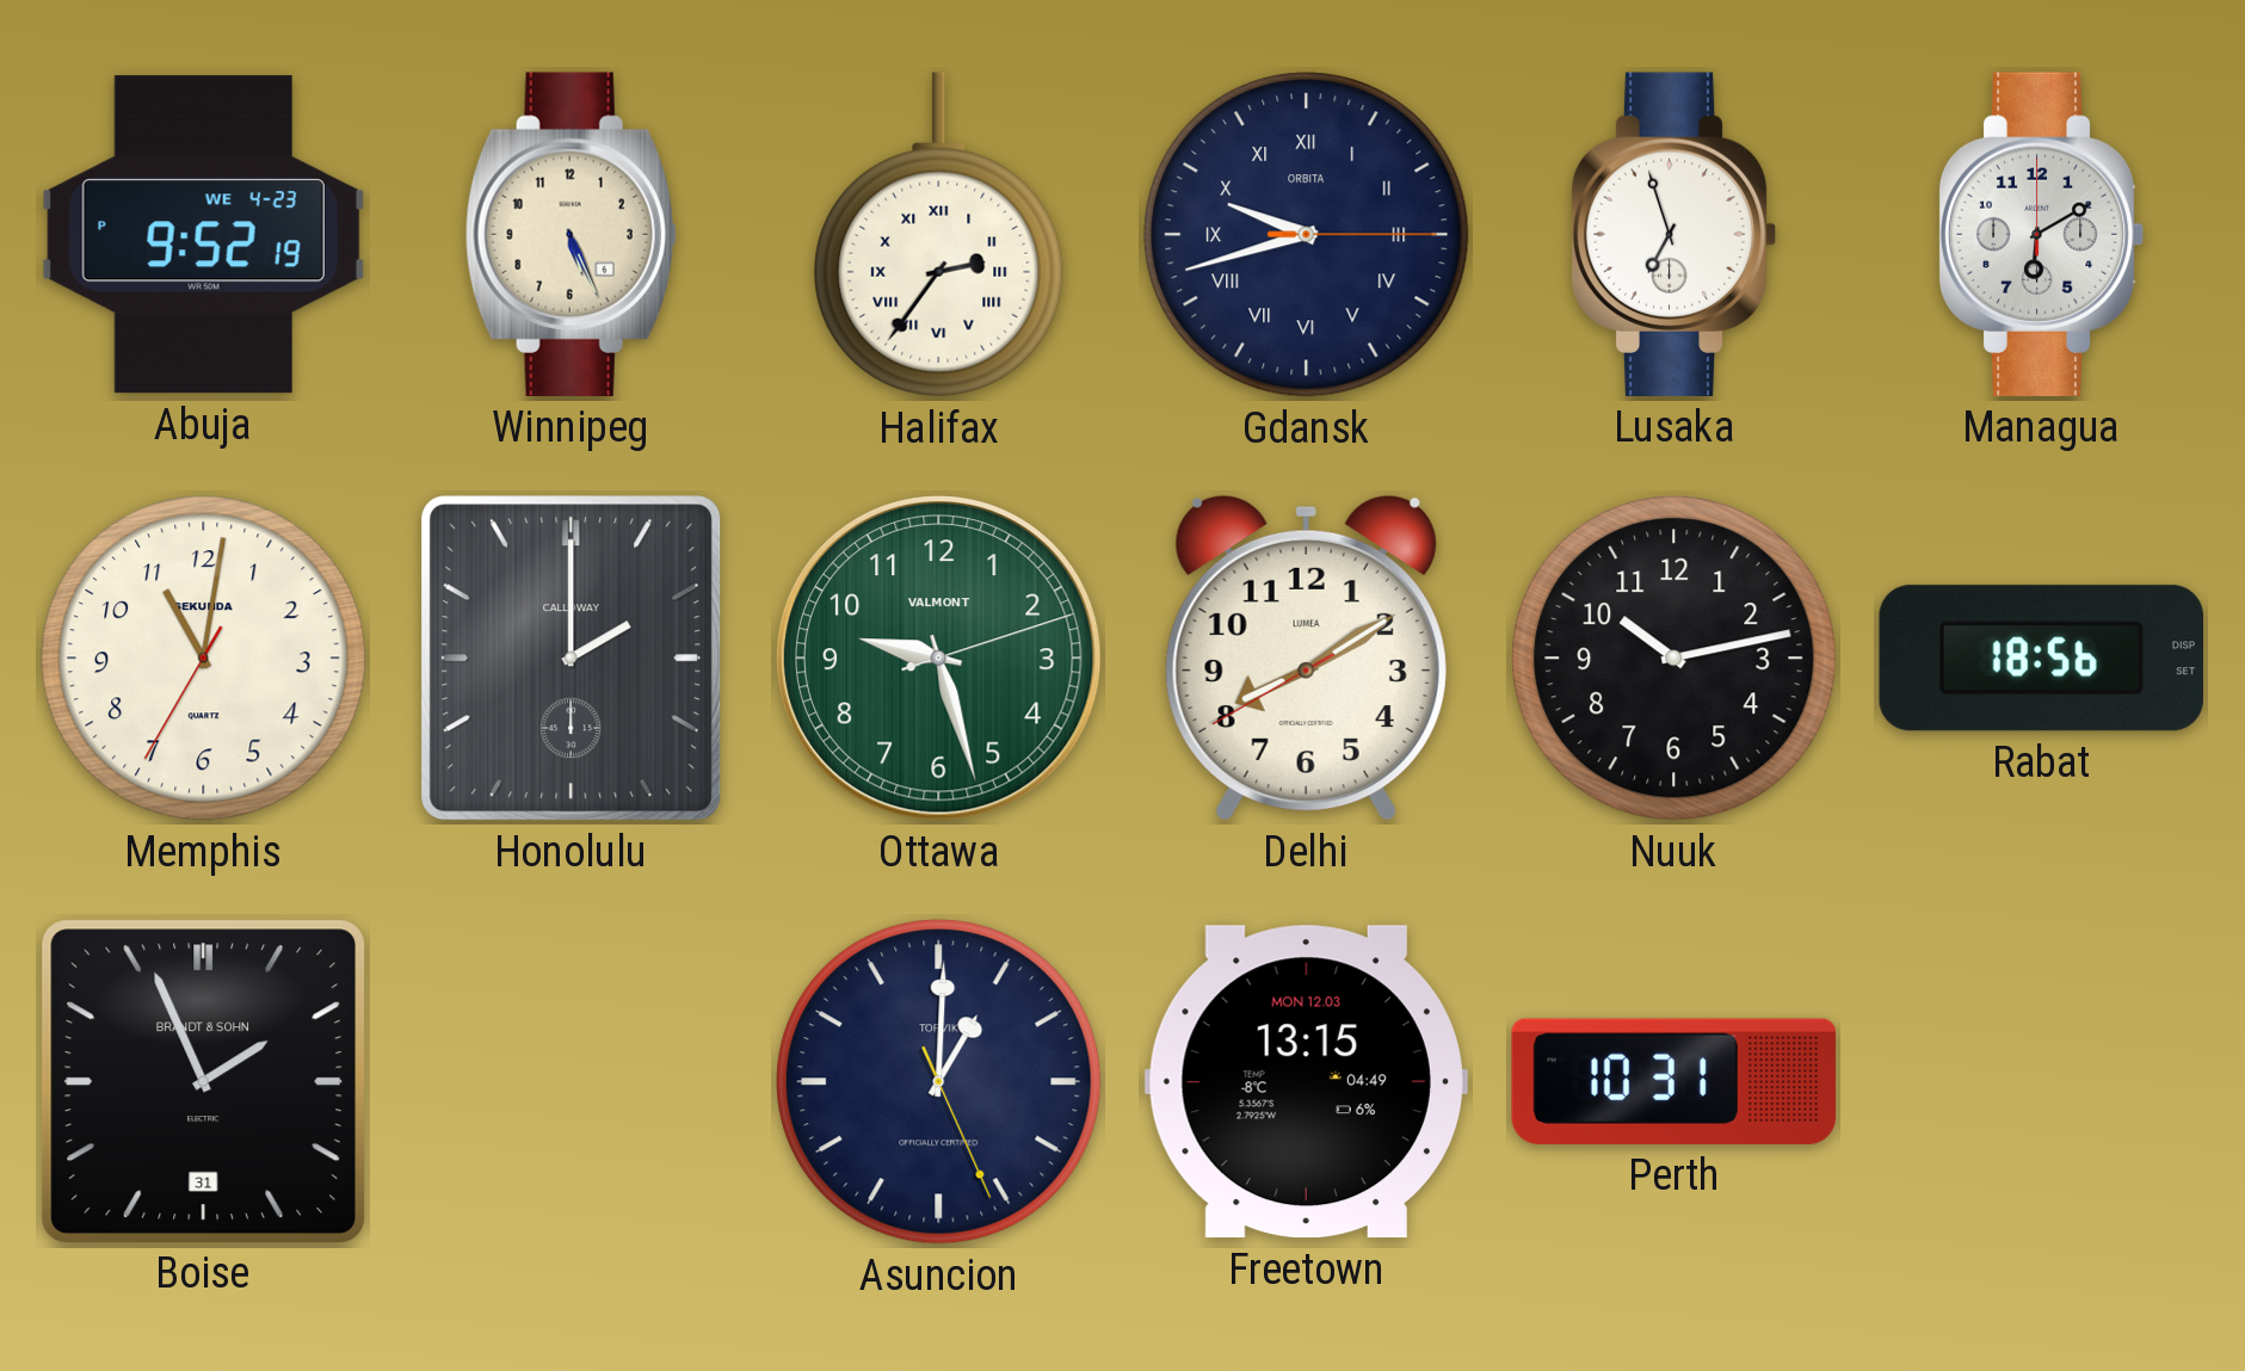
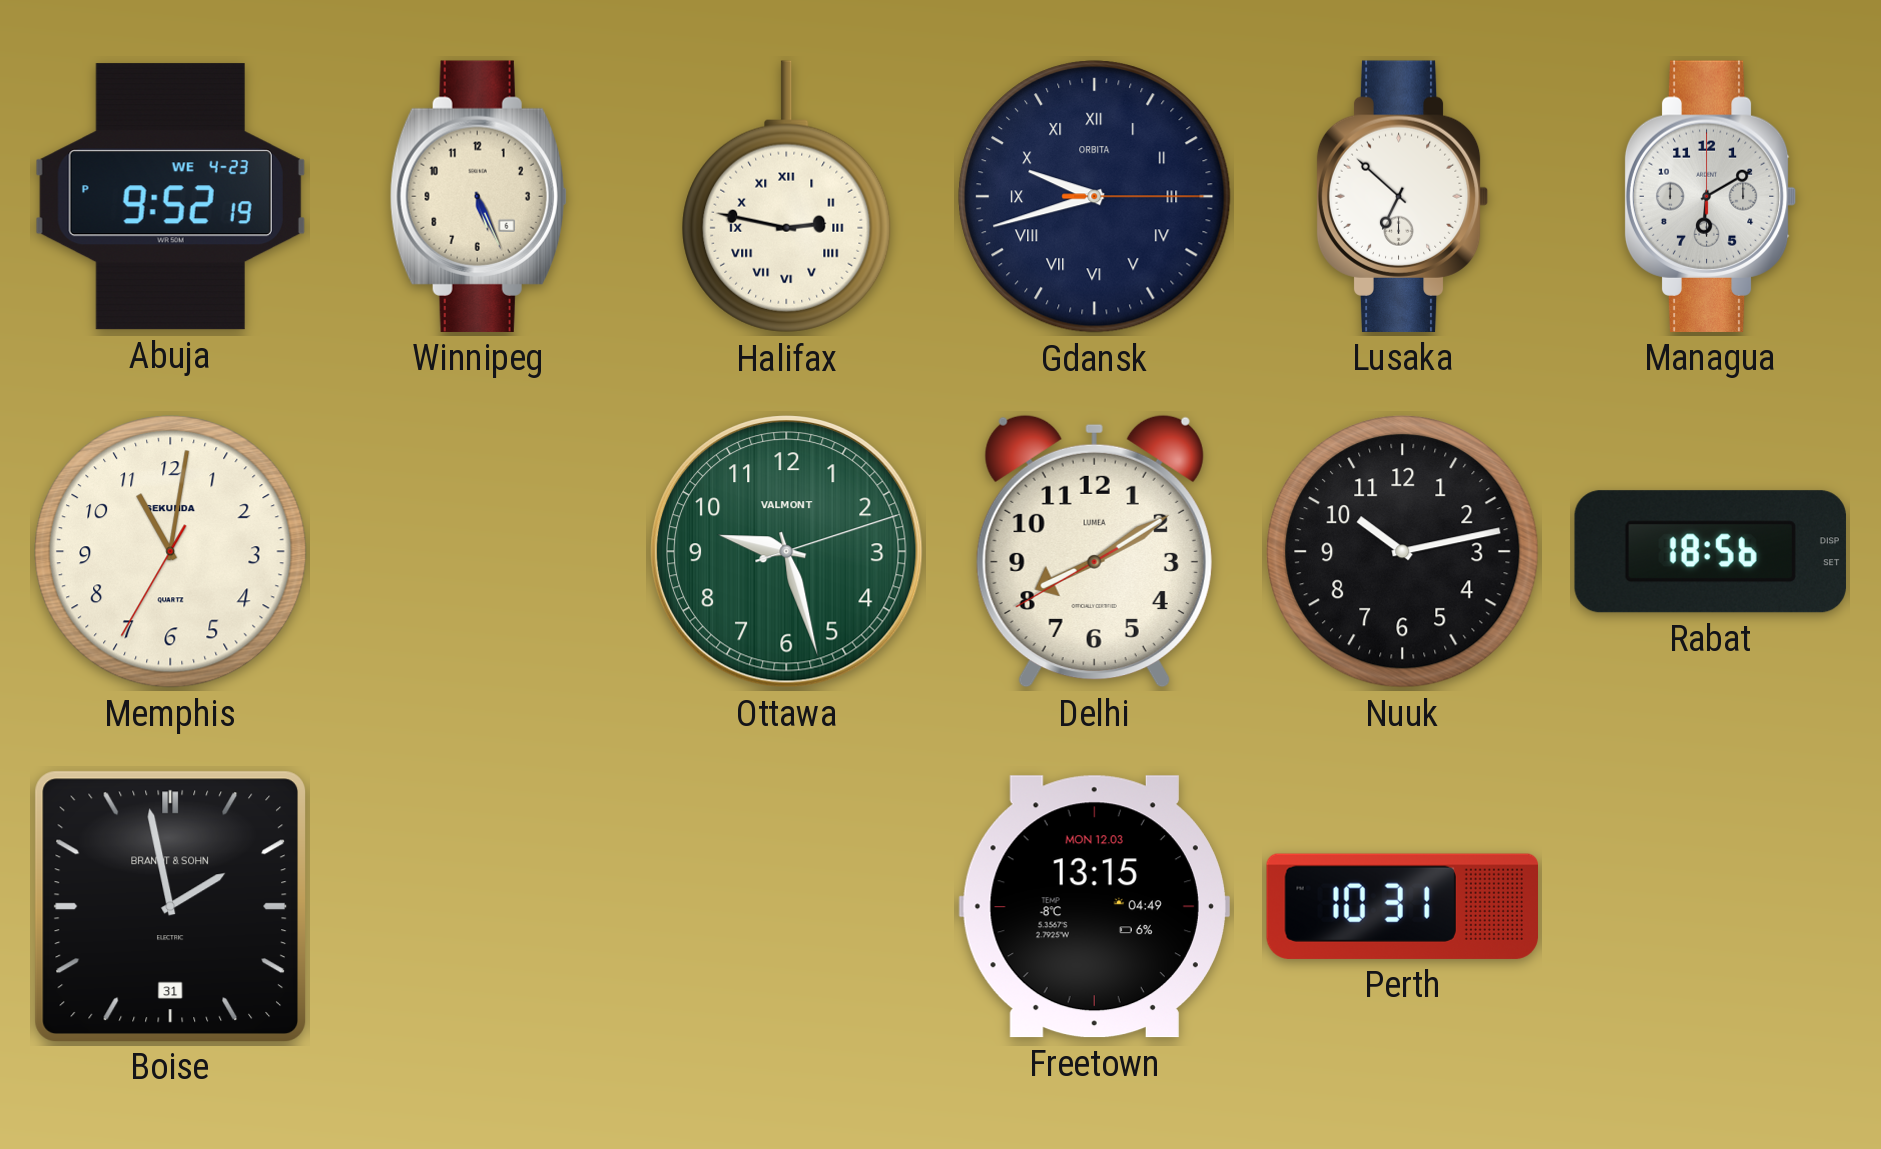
Halifax: 2:36 -> 2:47
Lusaka: 6:57 -> 6:52
Honolulu: 2:00 -> none
Boise: 1:56 -> 1:58
Asuncion: 1:00 -> none
